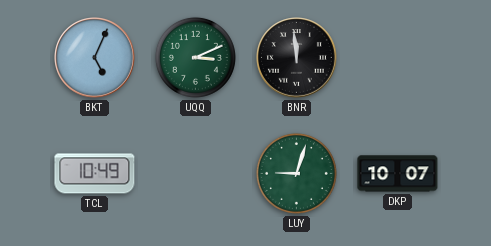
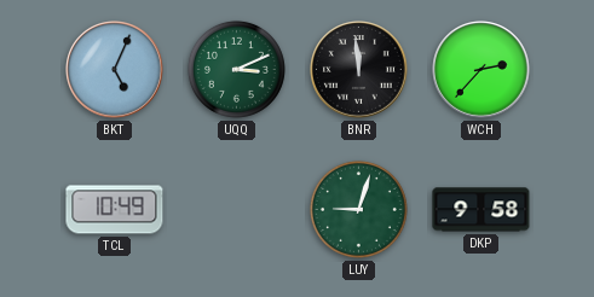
WCH: none -> 2:37
DKP: 10:07 -> 9:58
